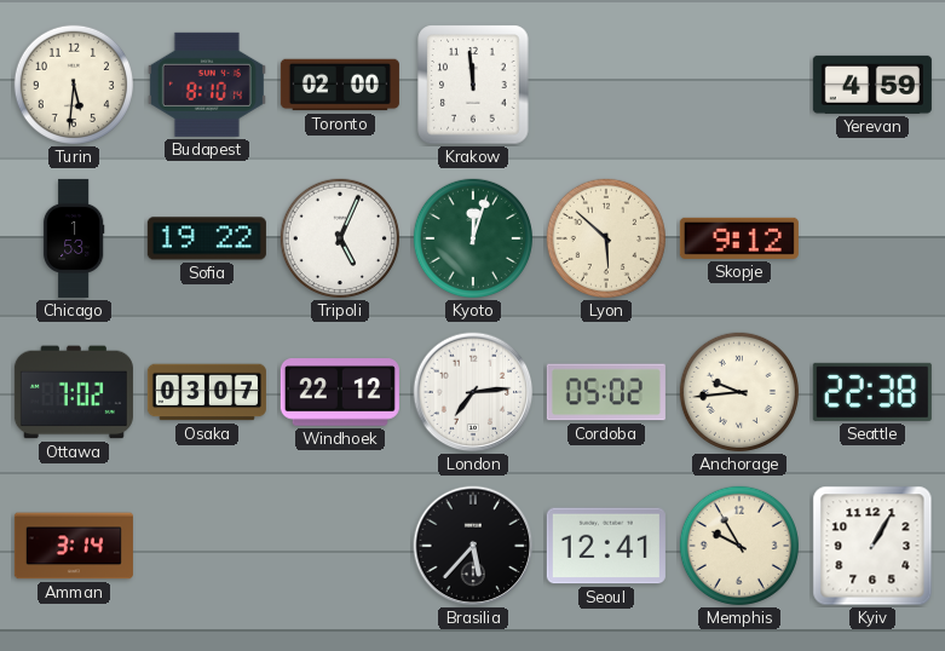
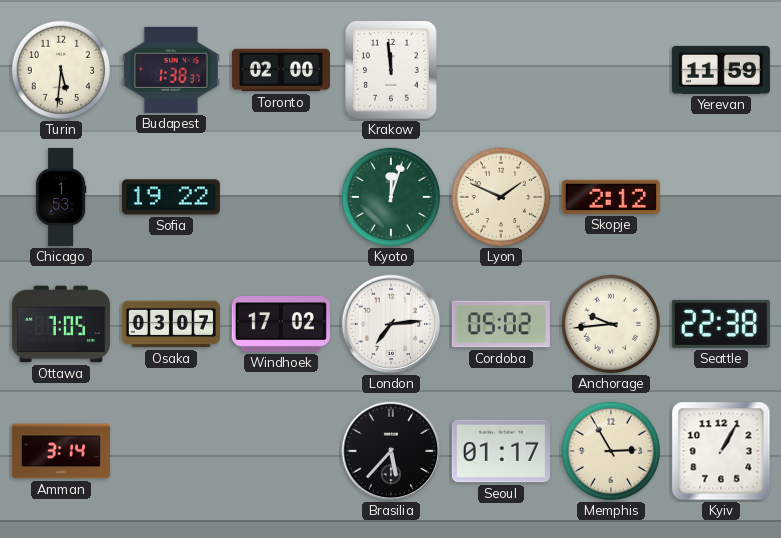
Budapest: 8:10 -> 1:38
Yerevan: 4:59 -> 11:59
Tripoli: 5:04 -> none
Lyon: 5:52 -> 1:49
Skopje: 9:12 -> 2:12
Ottawa: 7:02 -> 7:05
Windhoek: 22:12 -> 17:02
Seoul: 12:41 -> 01:17
Memphis: 9:55 -> 2:55
